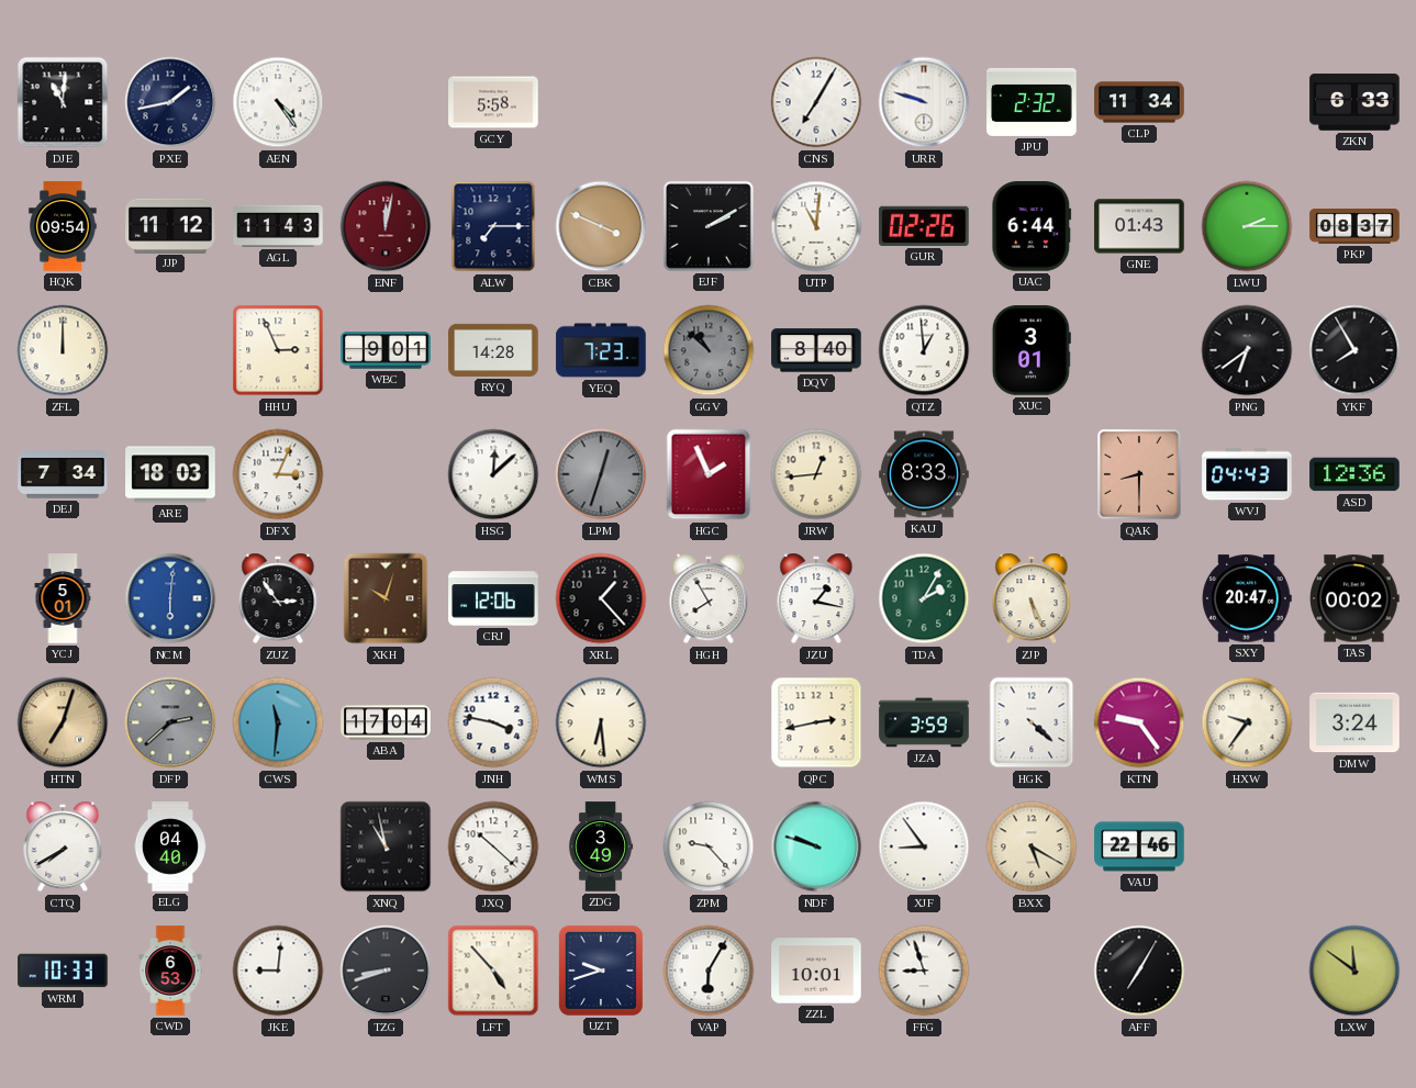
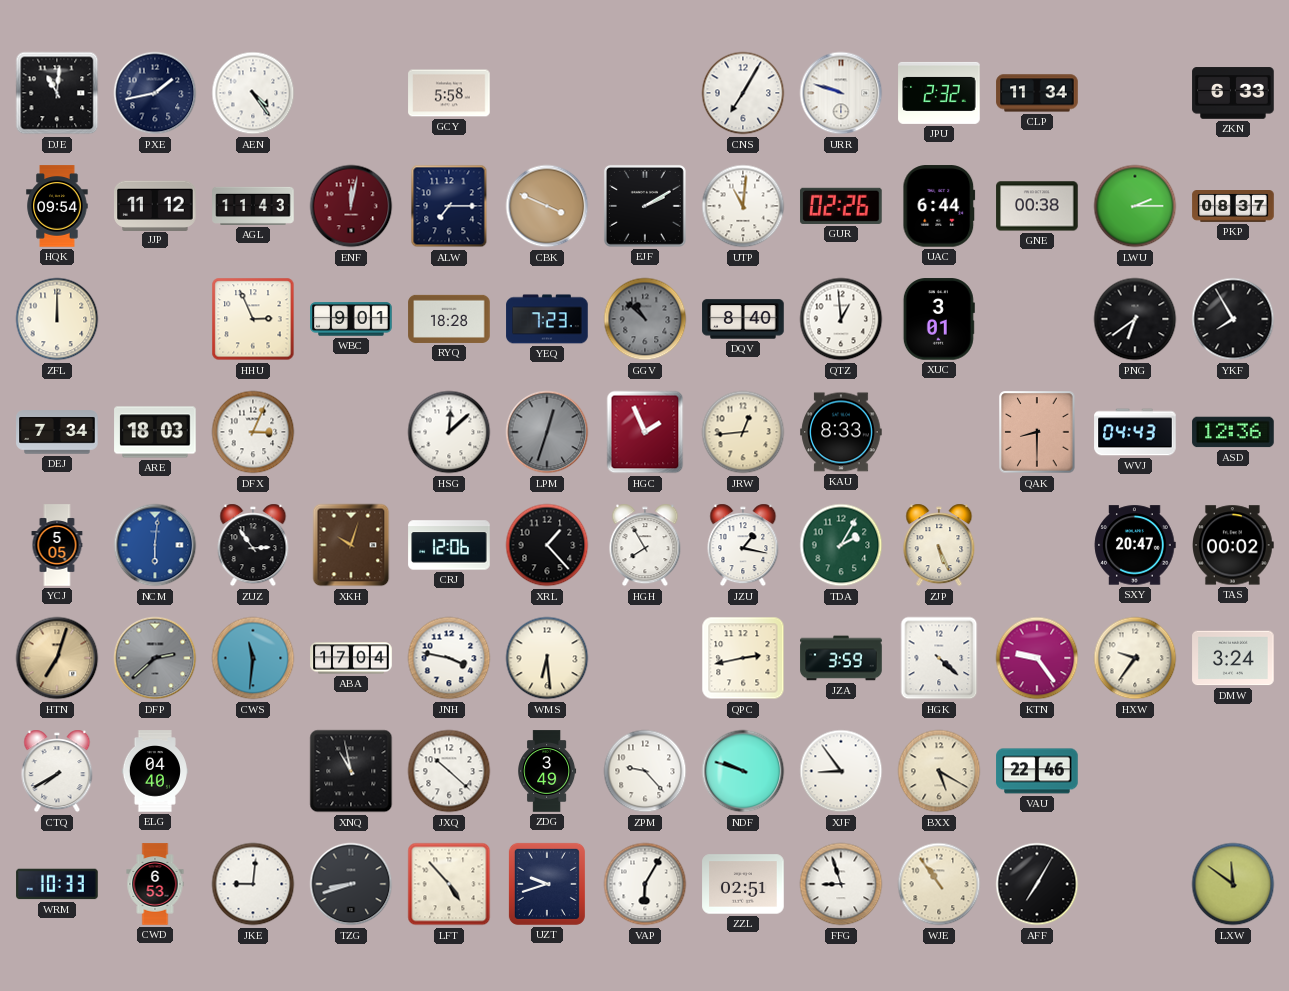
GNE: 01:43 -> 00:38
RYQ: 14:28 -> 18:28
YCJ: 5:01 -> 5:05
ZZL: 10:01 -> 02:51
WJE: none -> 10:54
